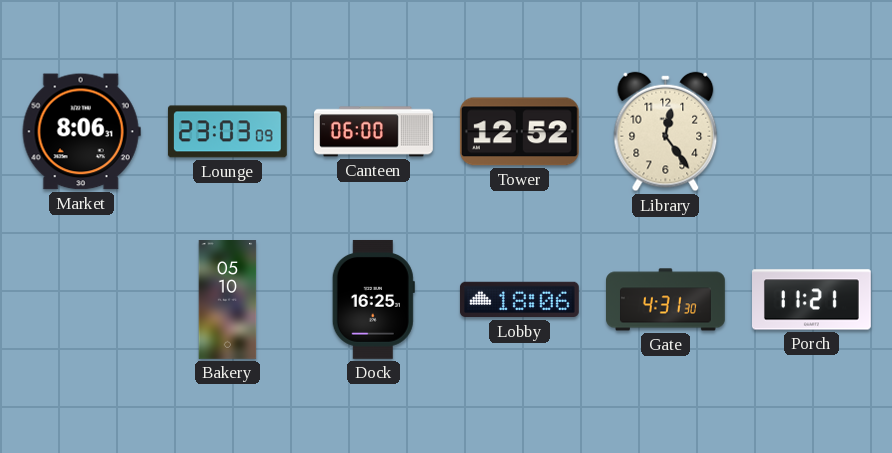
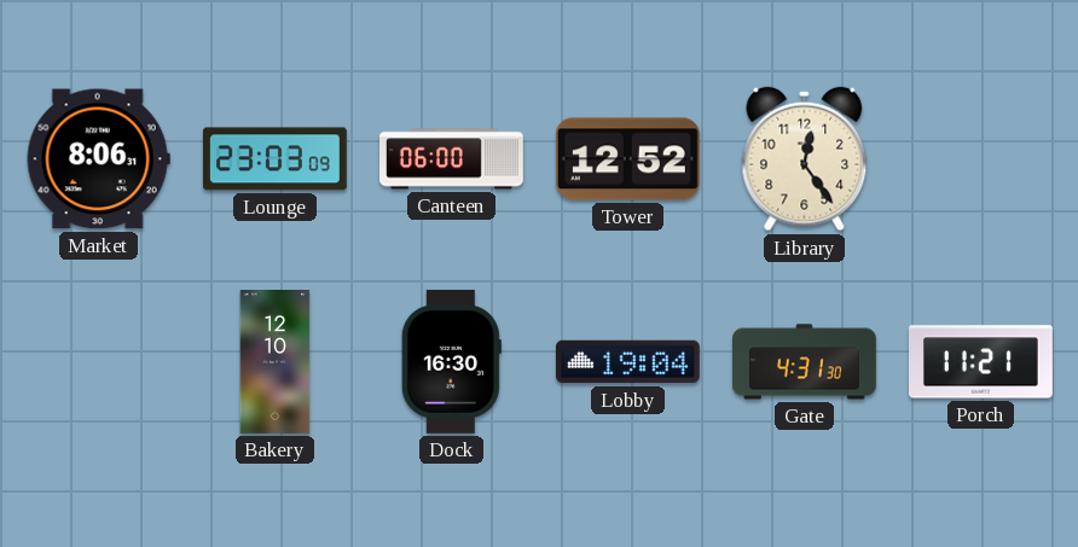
Bakery: 05:10 -> 12:10
Dock: 16:25 -> 16:30
Lobby: 18:06 -> 19:04
